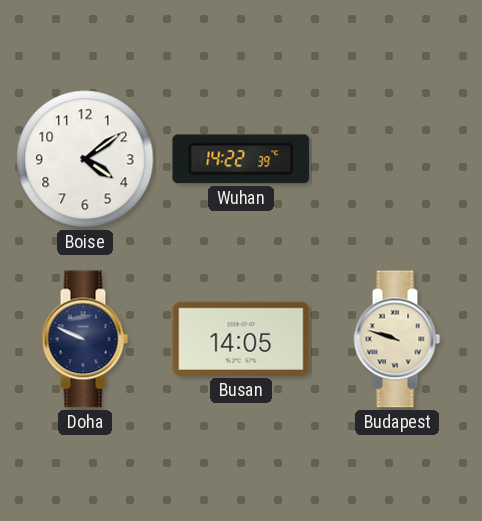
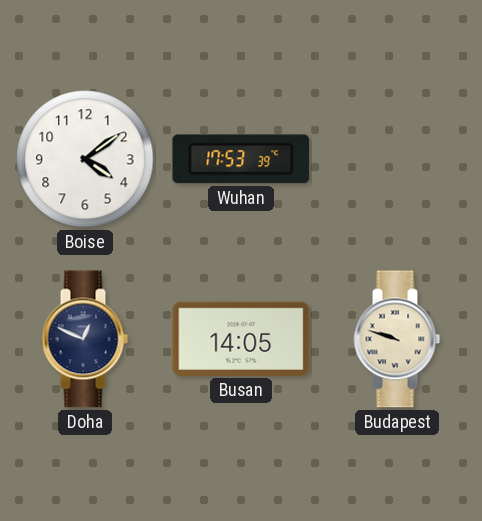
Wuhan: 14:22 -> 17:53
Doha: 9:49 -> 12:49
